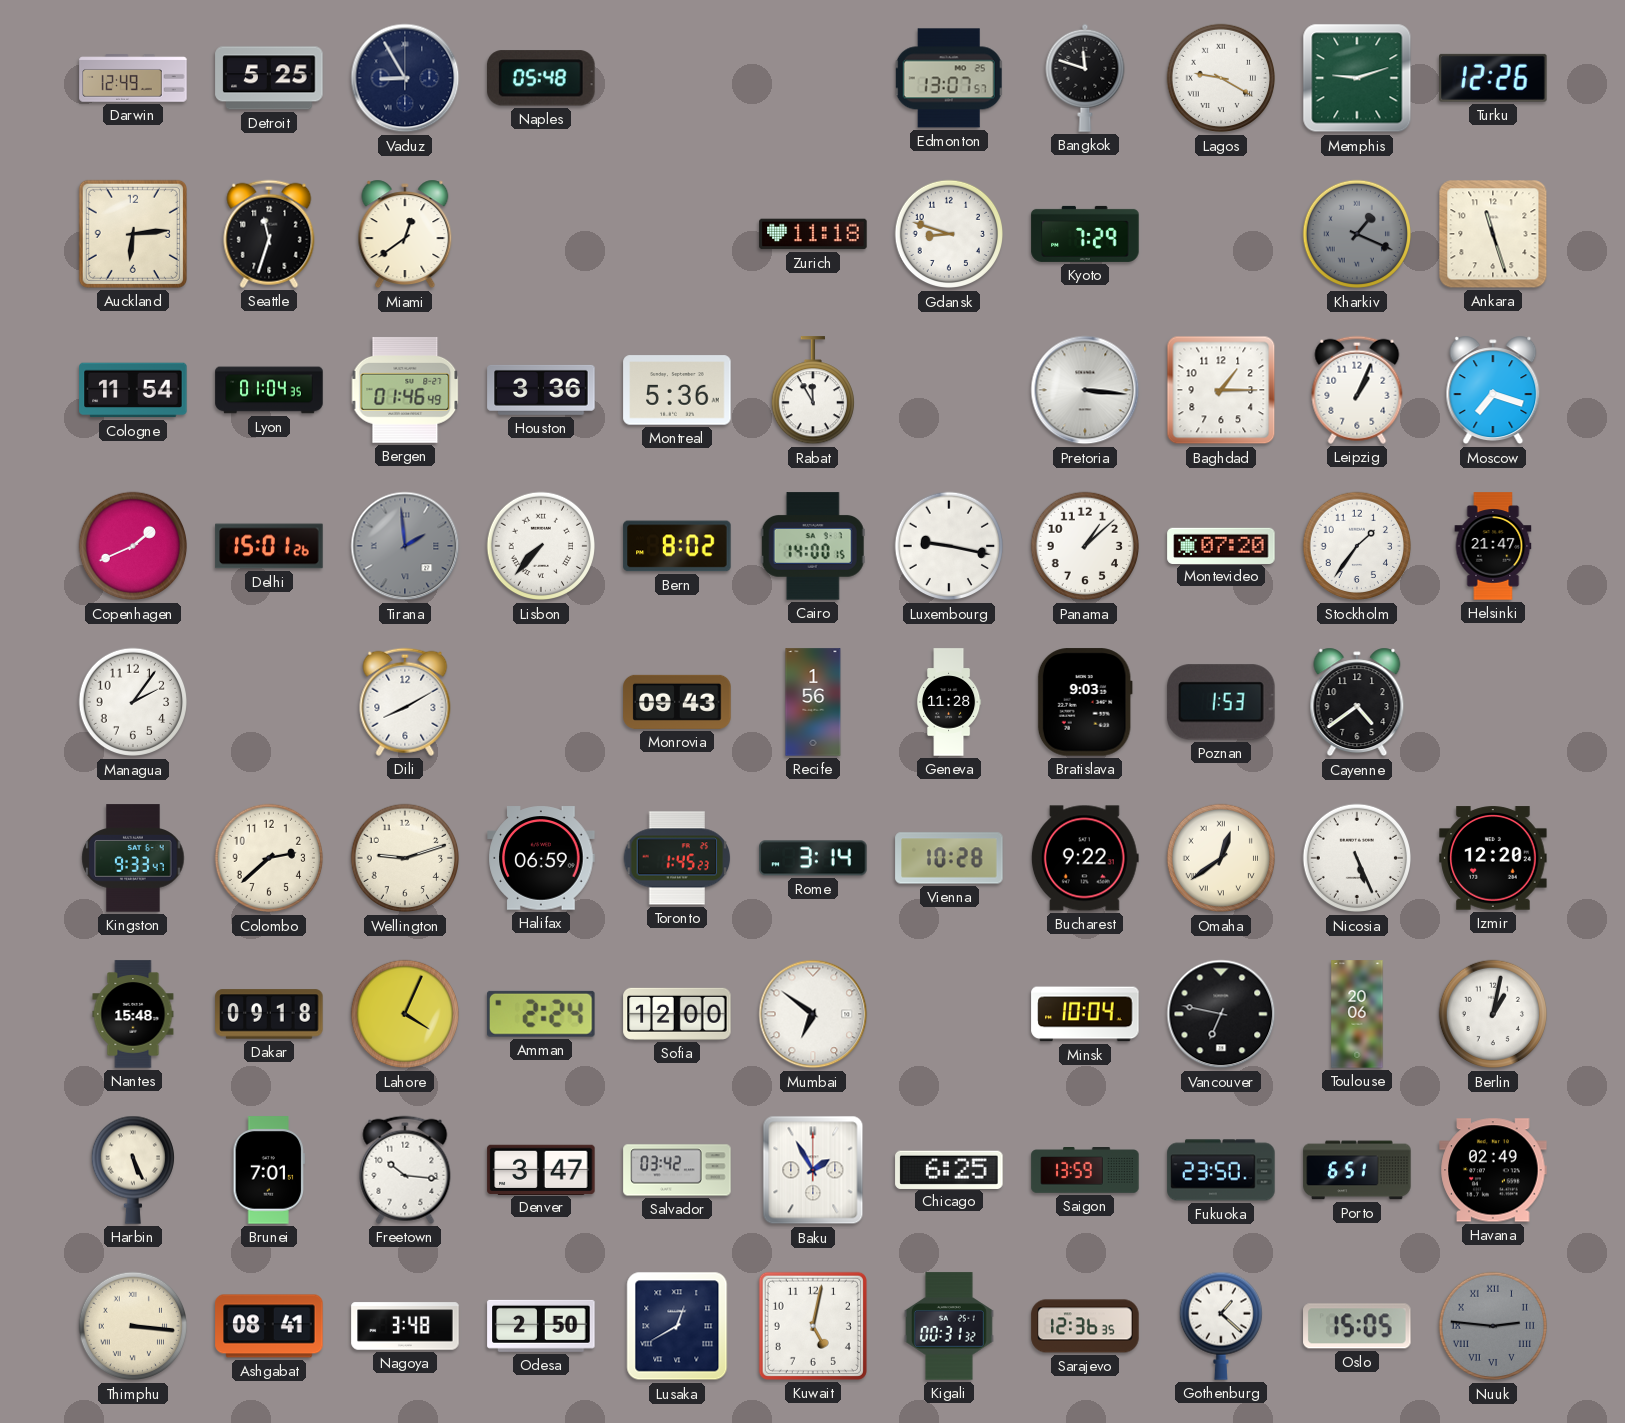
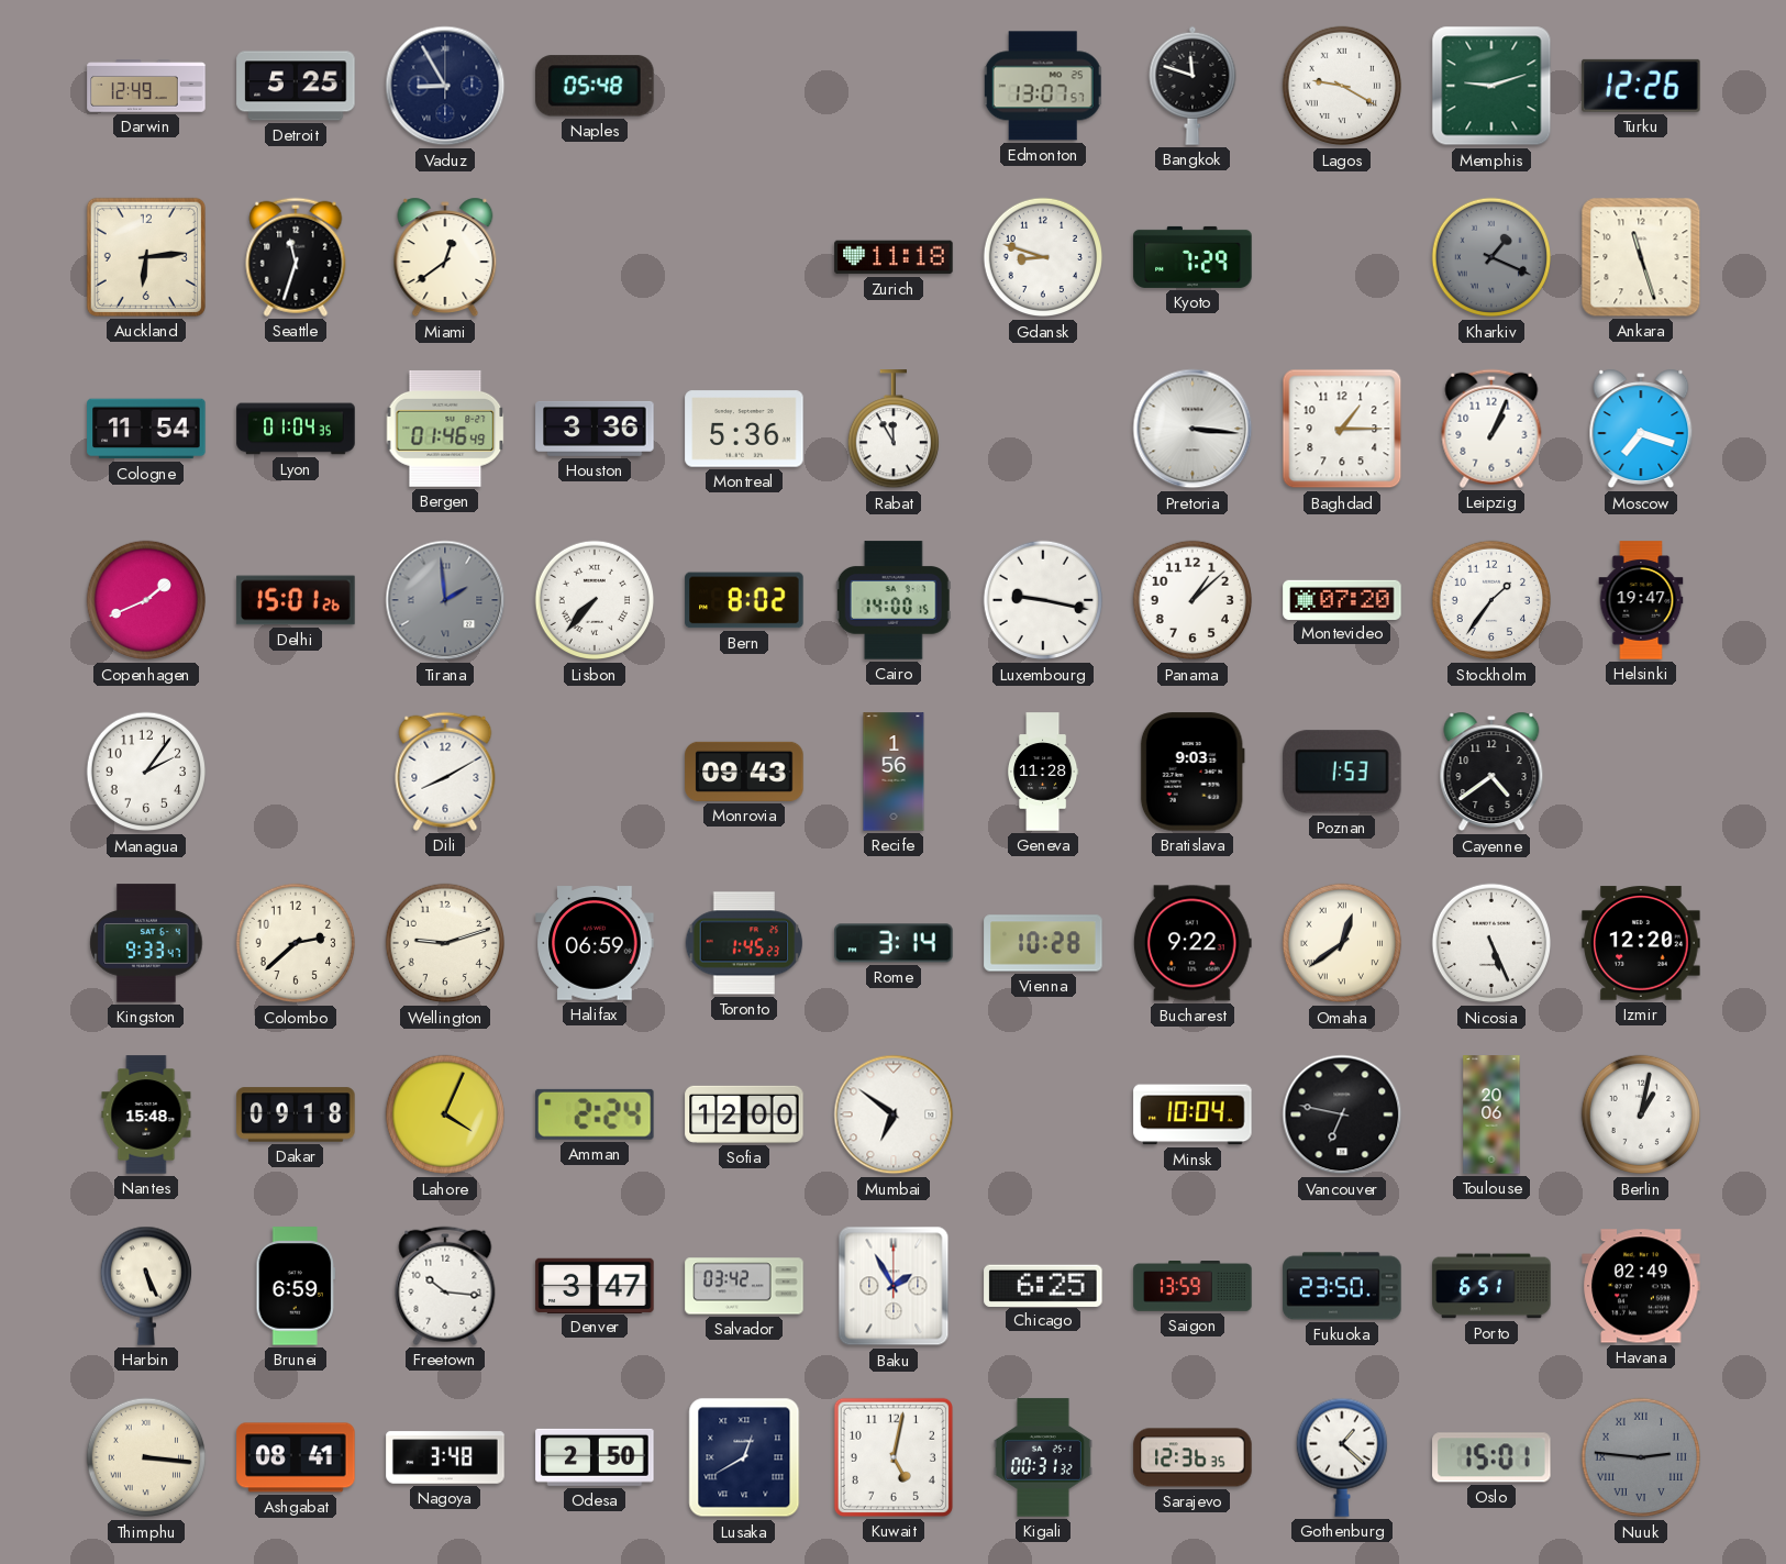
Helsinki: 21:47 -> 19:47
Brunei: 7:01 -> 6:59
Oslo: 15:05 -> 15:01
